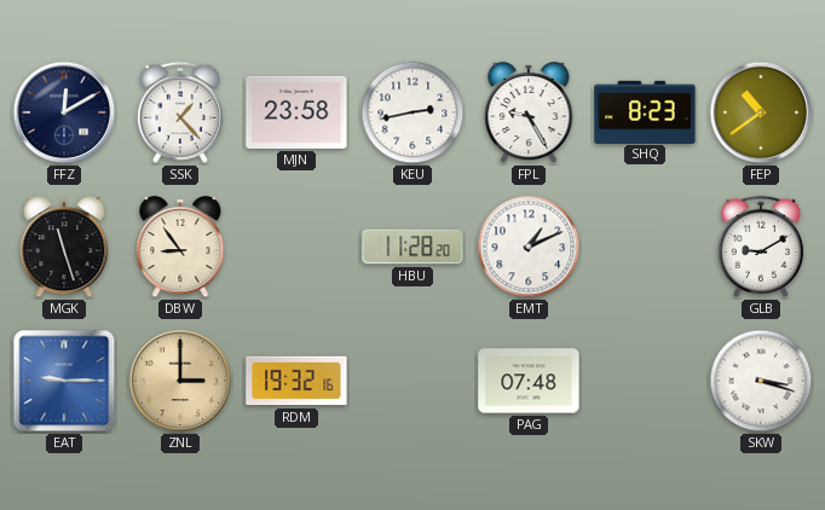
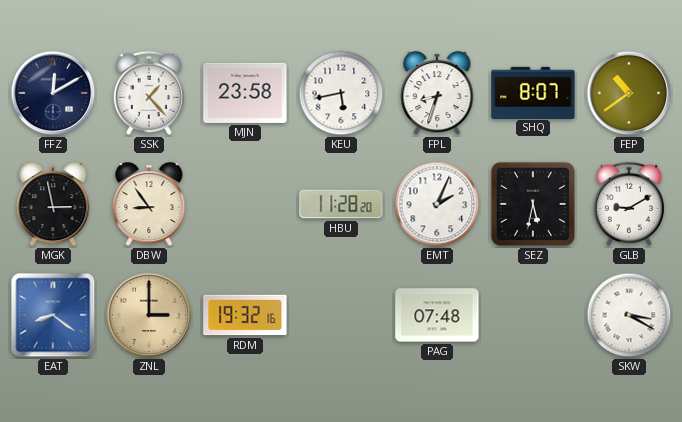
KEU: 2:43 -> 5:43
FPL: 9:25 -> 8:33
SHQ: 8:23 -> 8:07
MGK: 11:27 -> 2:58
EMT: 1:11 -> 2:04
SEZ: none -> 5:32
EAT: 9:15 -> 8:21
SKW: 3:18 -> 3:20
